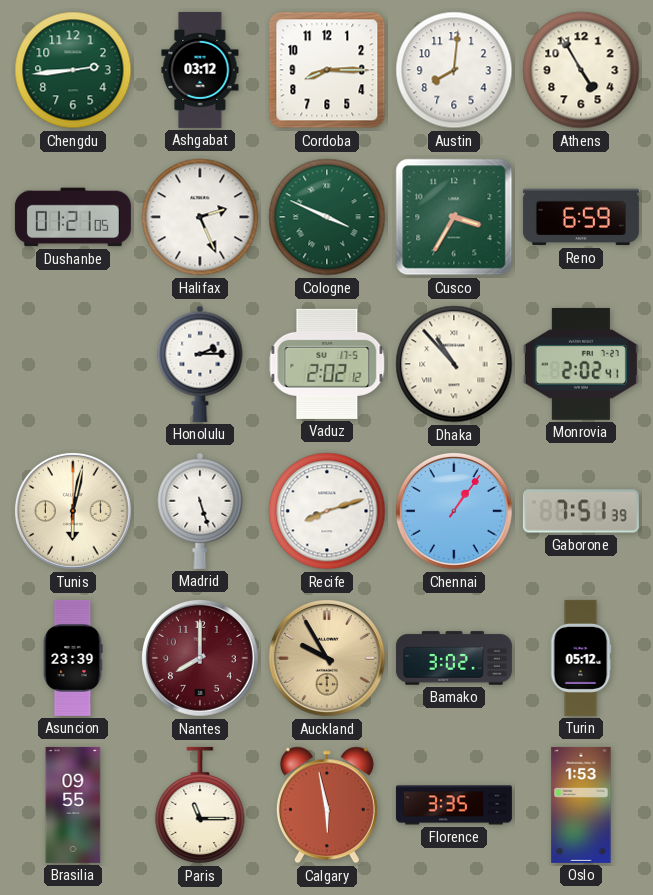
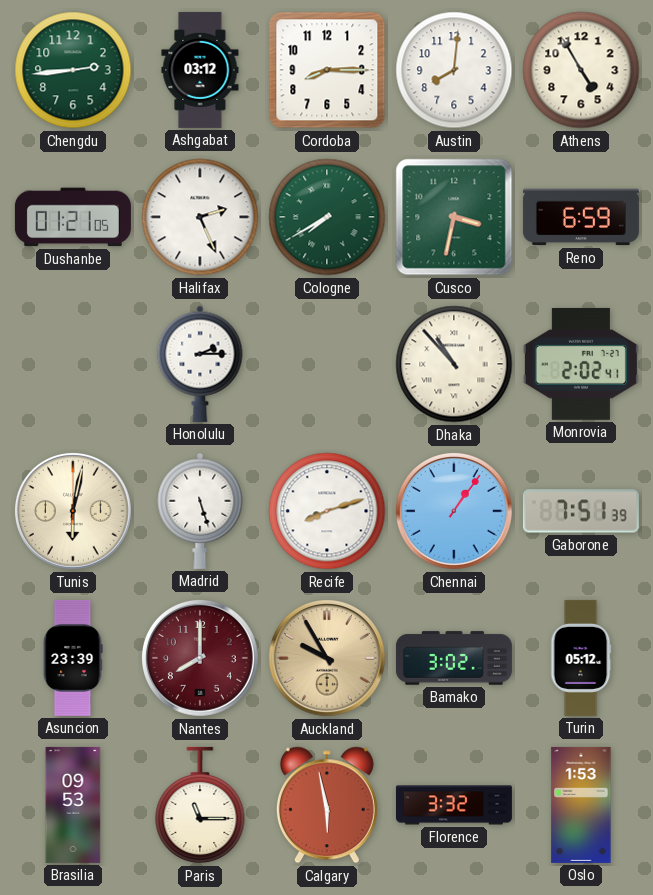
Cologne: 3:49 -> 7:40
Cusco: 3:35 -> 3:32
Vaduz: 2:02 -> none
Brasilia: 09:55 -> 09:53
Florence: 3:35 -> 3:32
